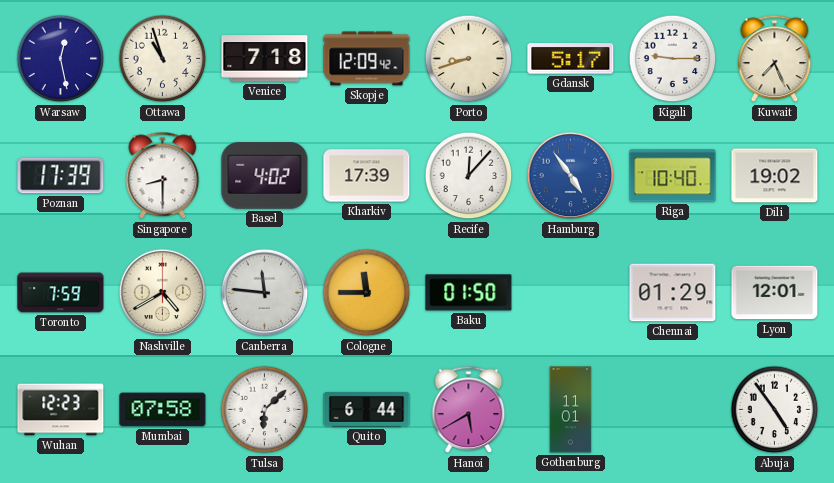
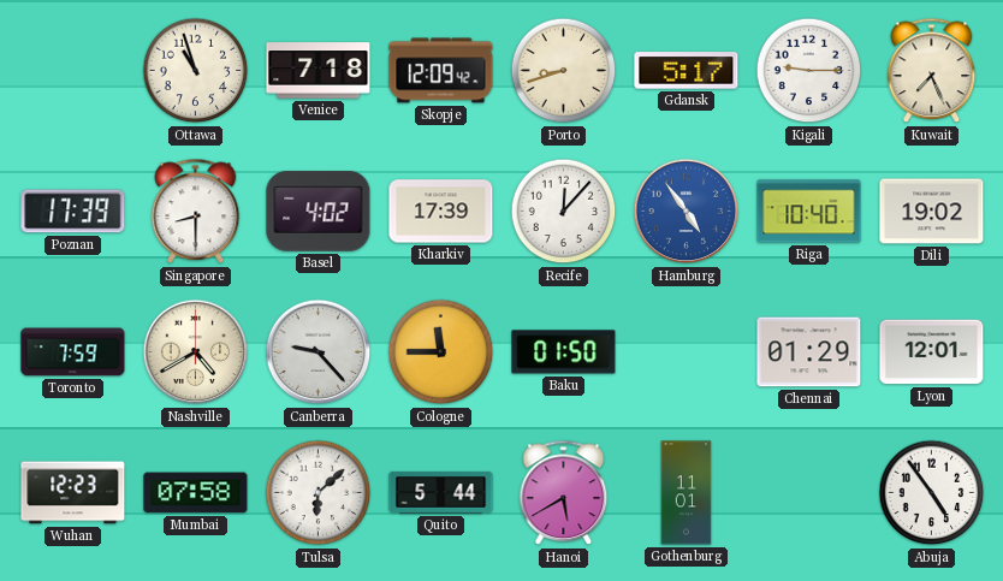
Warsaw: 12:28 -> none
Canberra: 11:46 -> 9:23
Quito: 6:44 -> 5:44
